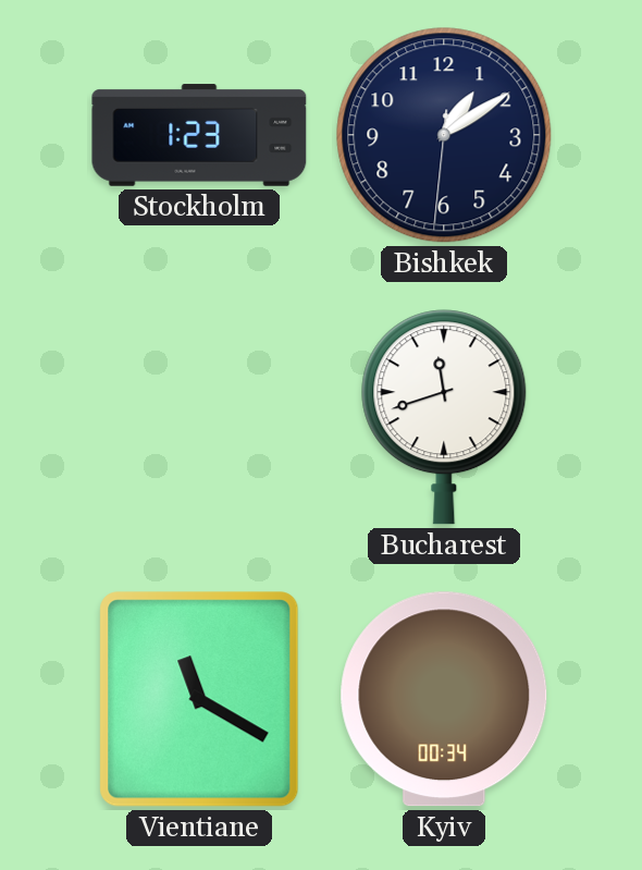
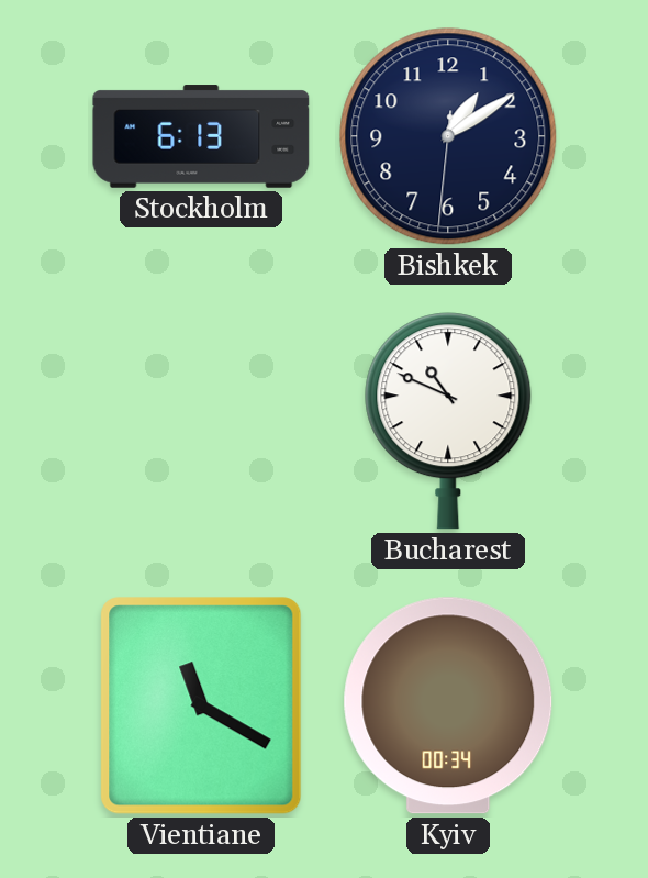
Stockholm: 1:23 -> 6:13
Bucharest: 11:42 -> 10:49
